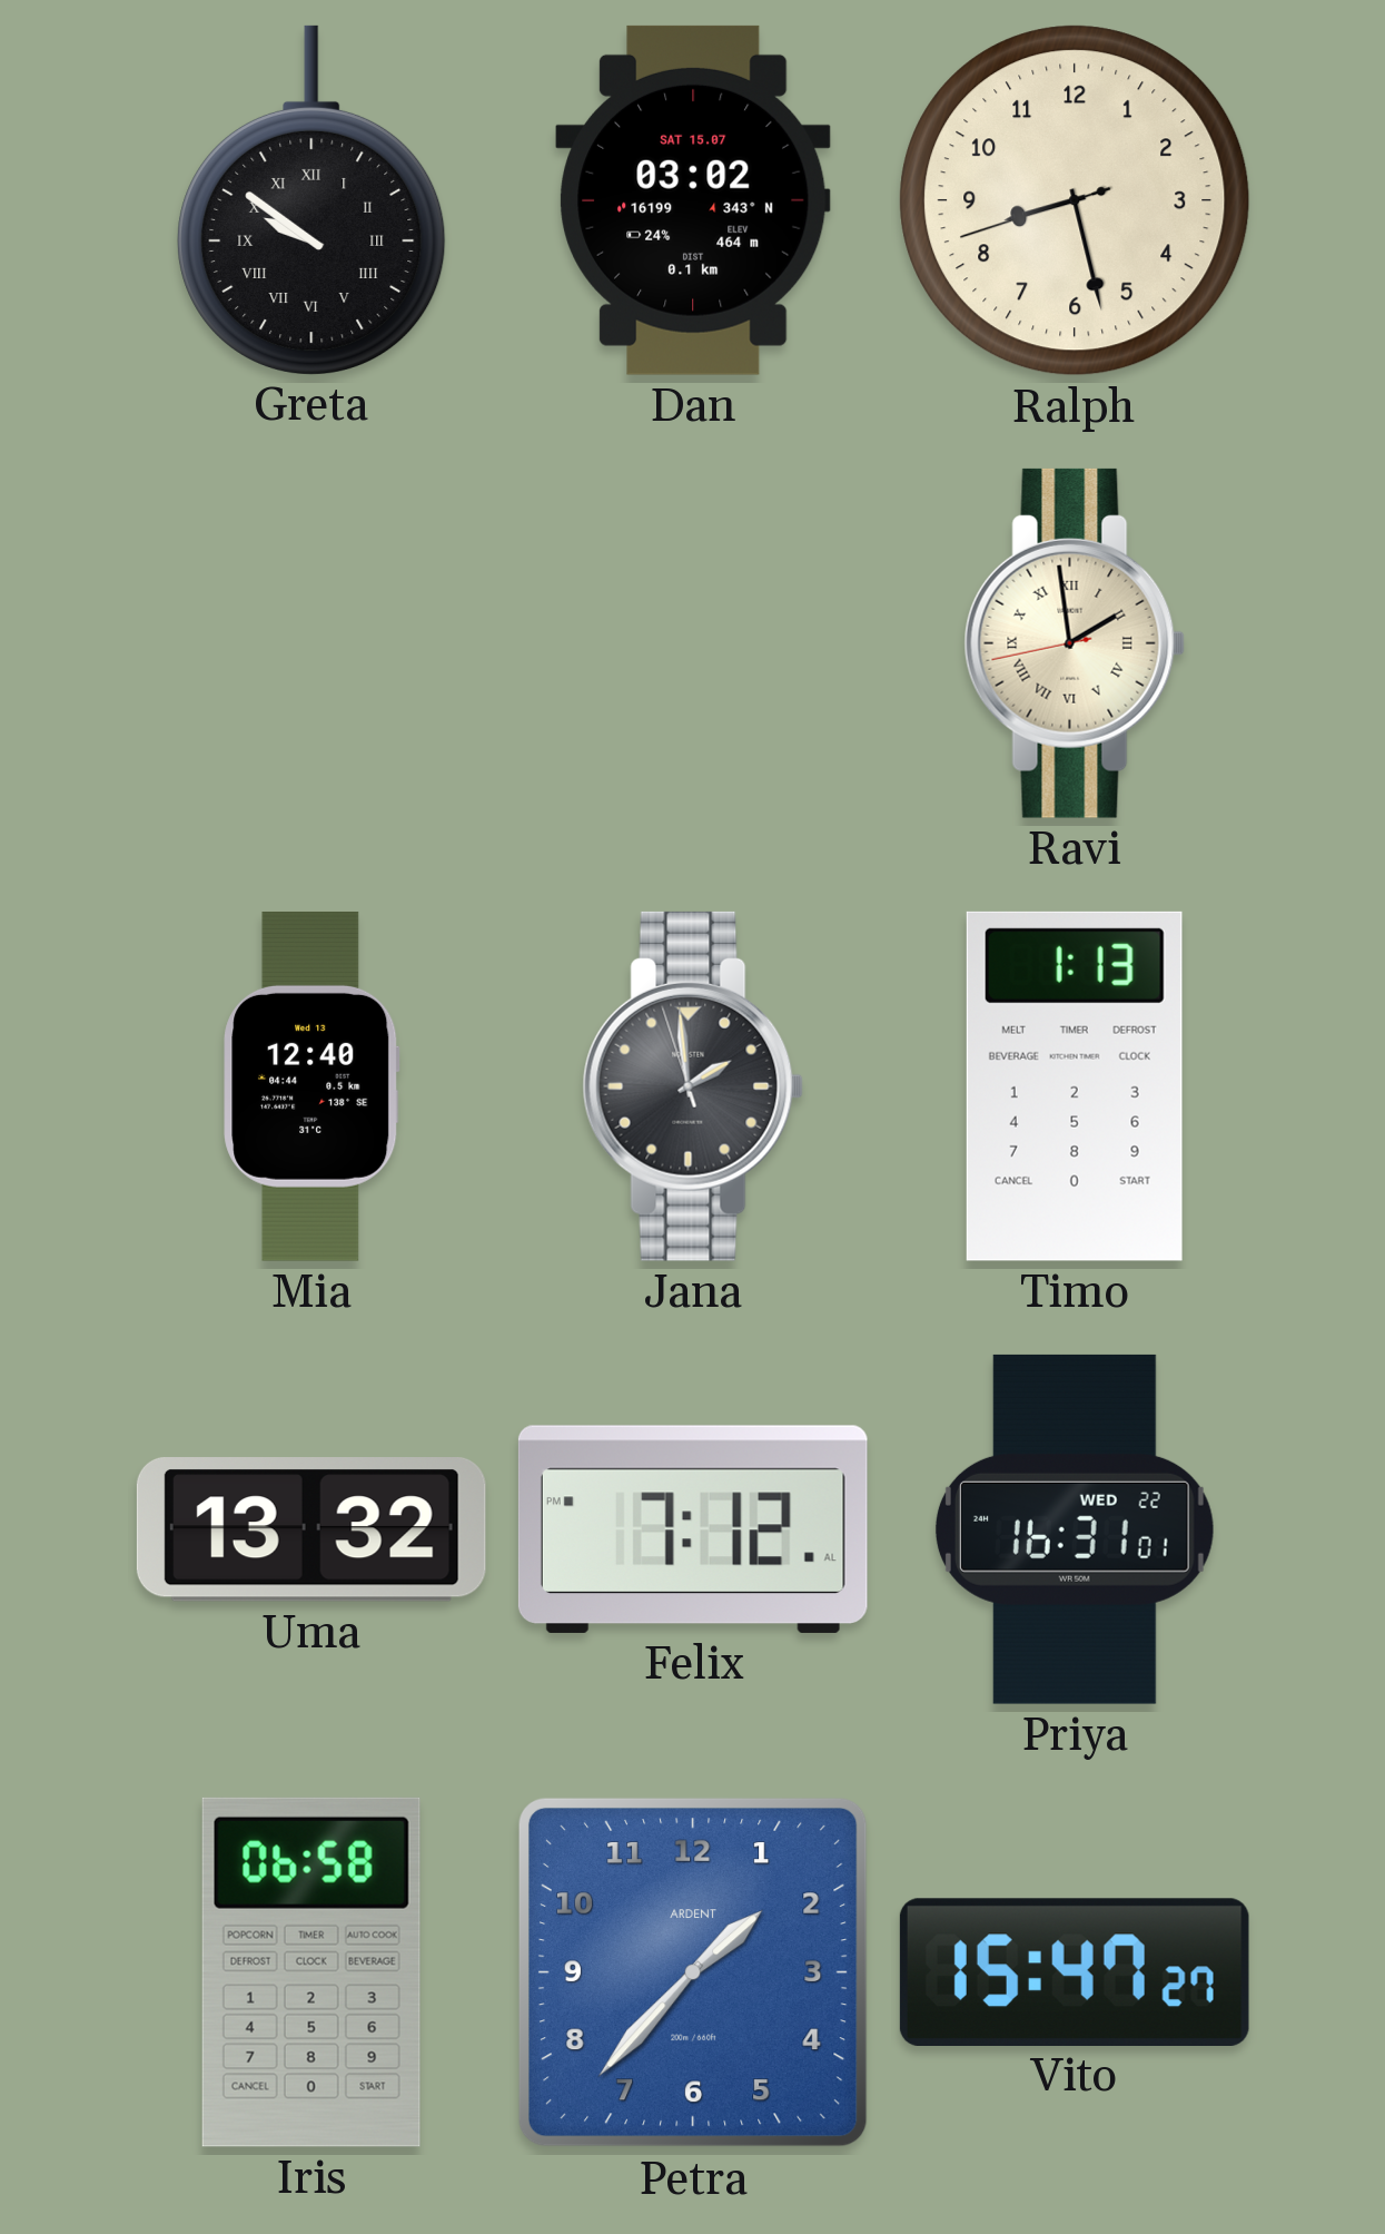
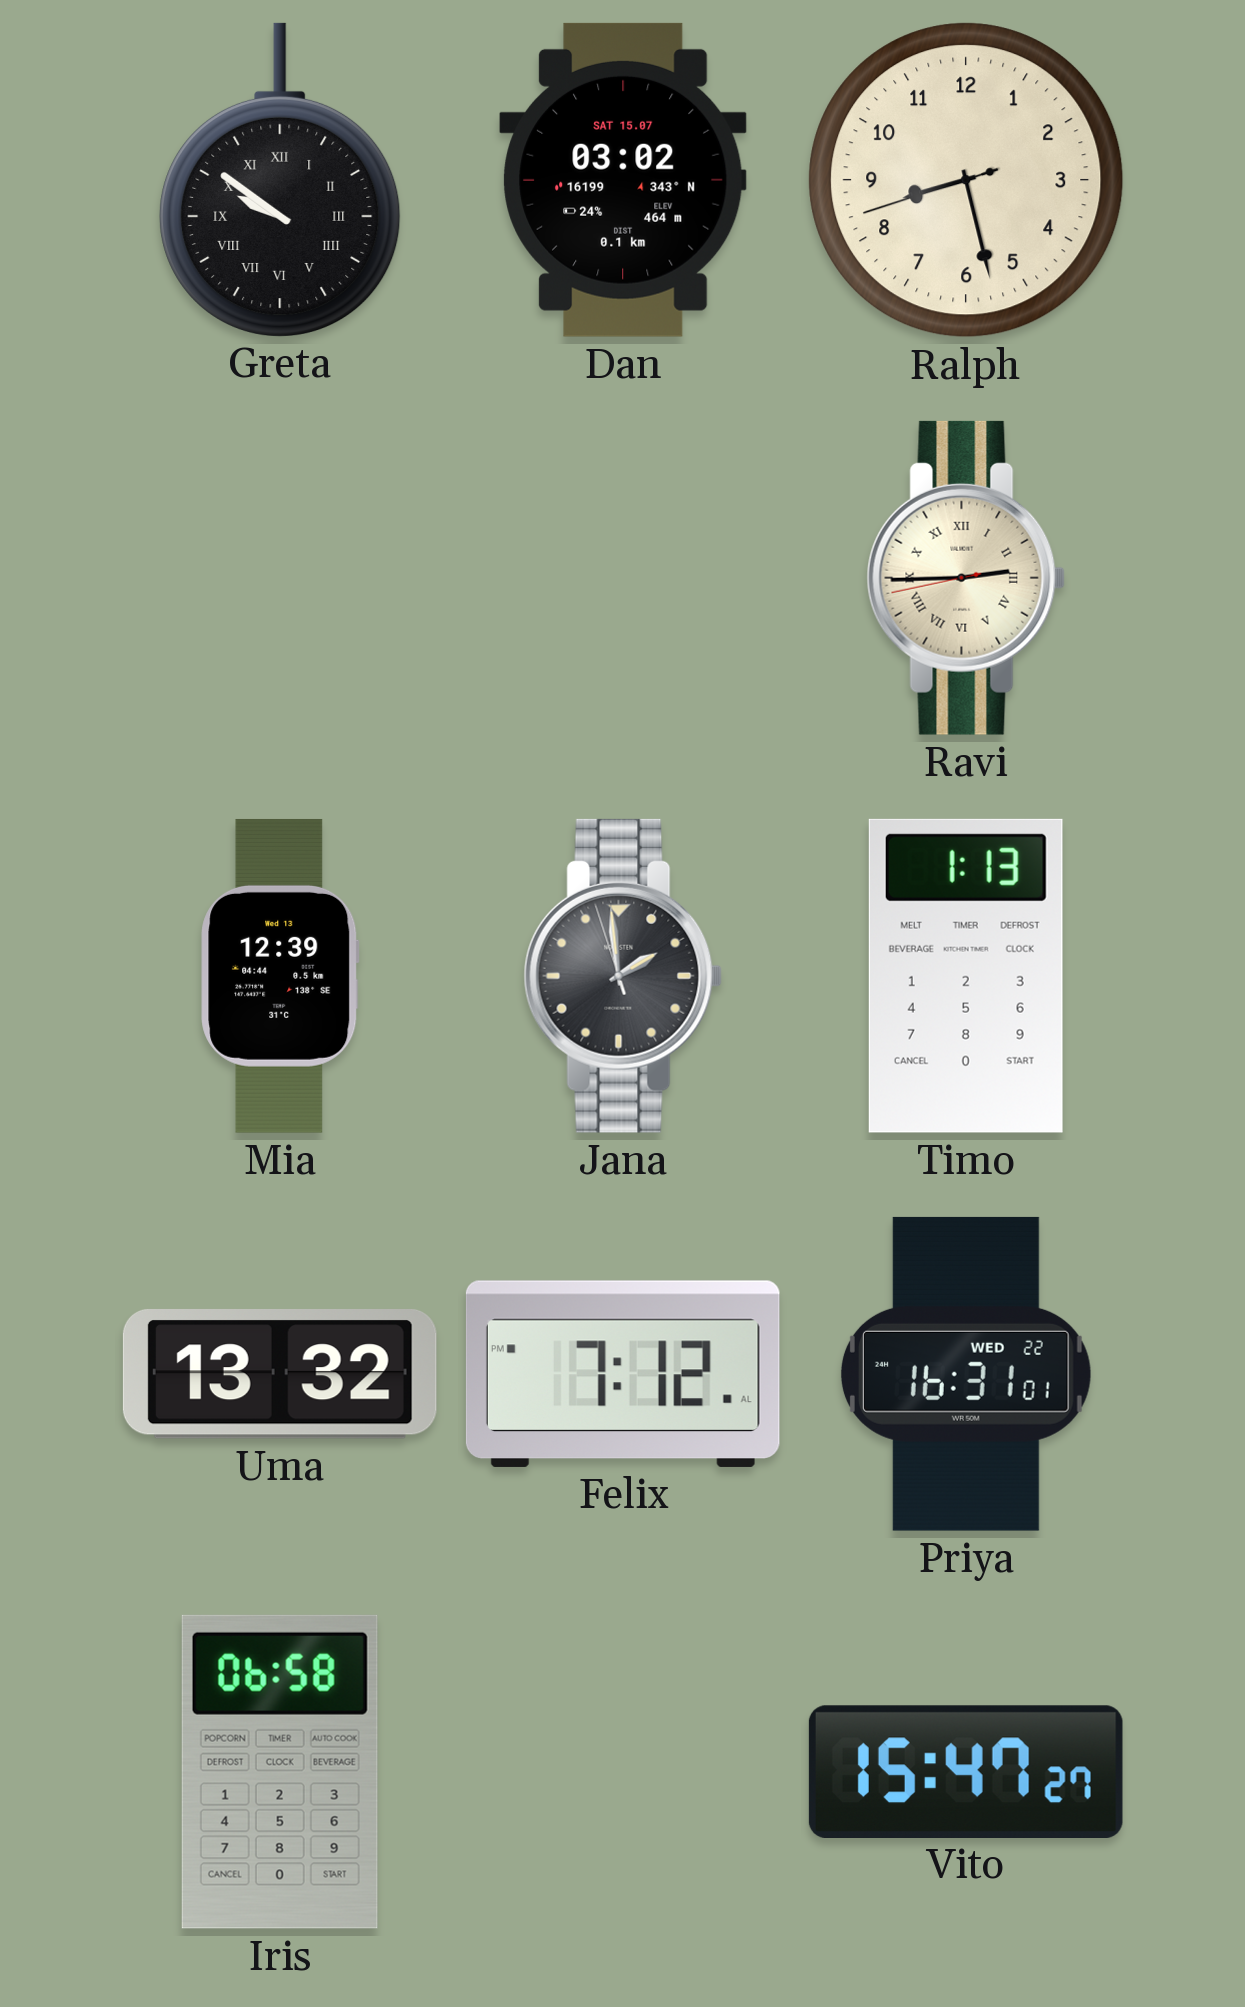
Ravi: 1:58 -> 2:44
Mia: 12:40 -> 12:39
Petra: 1:37 -> none
